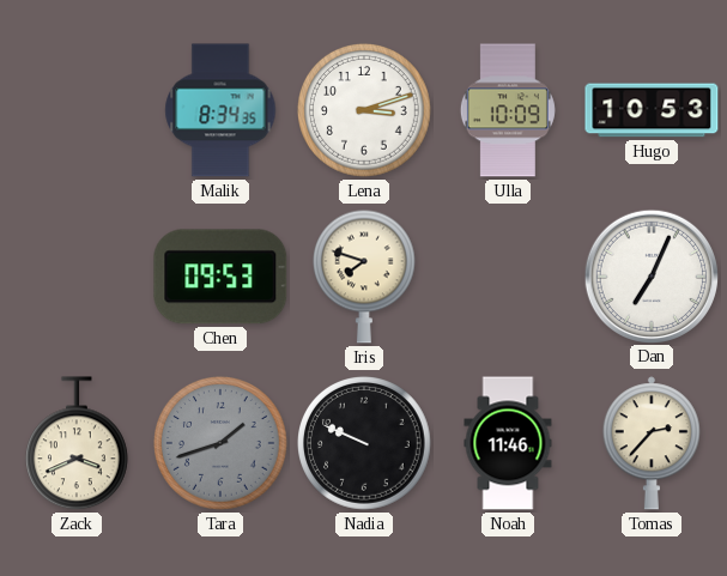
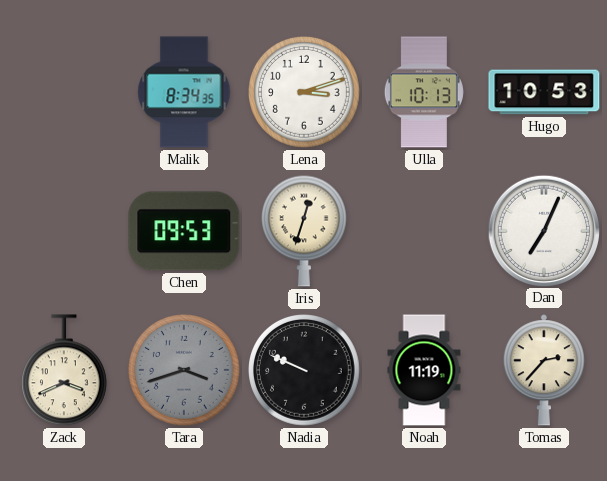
Ulla: 10:09 -> 10:13
Iris: 7:48 -> 12:33
Tara: 1:42 -> 3:42
Noah: 11:46 -> 11:19
